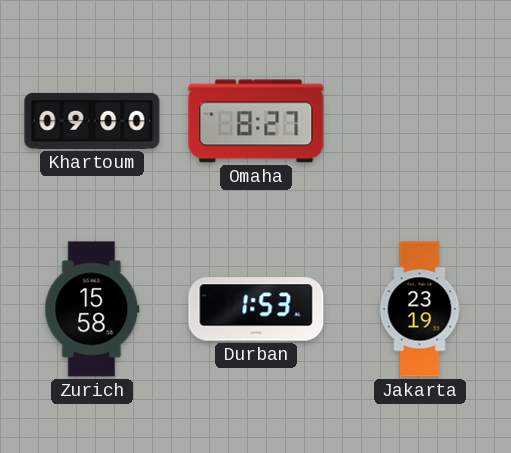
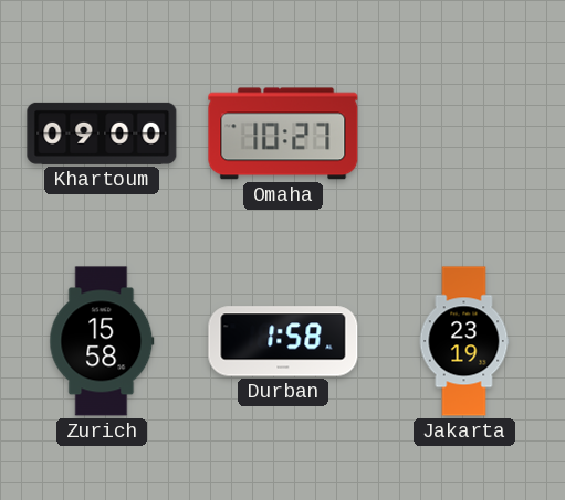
Omaha: 8:27 -> 10:27
Durban: 1:53 -> 1:58
